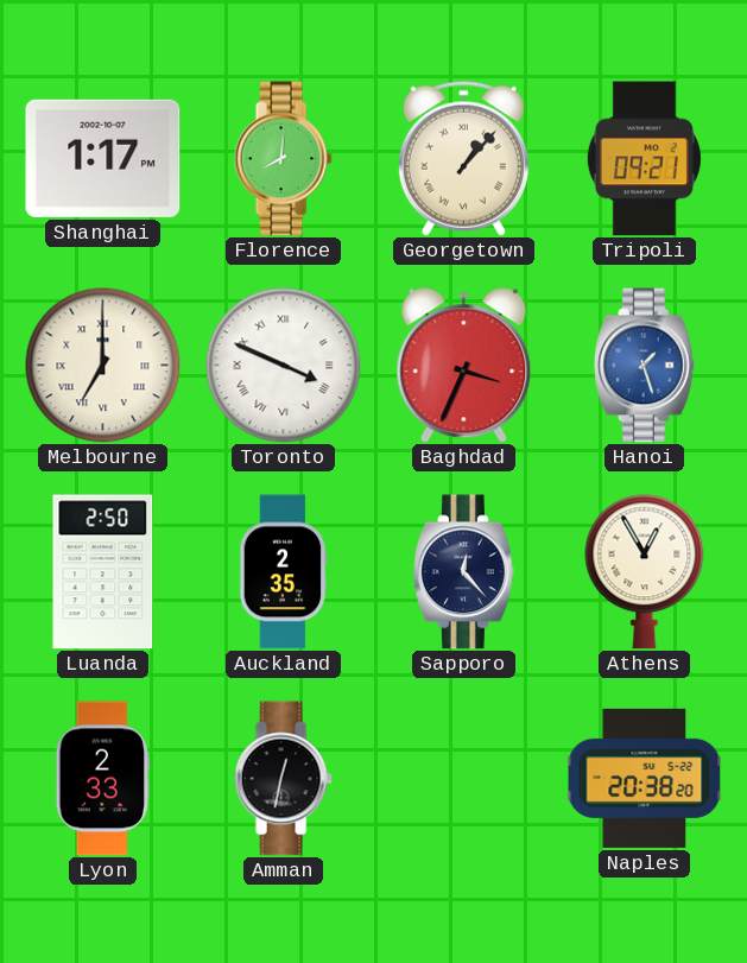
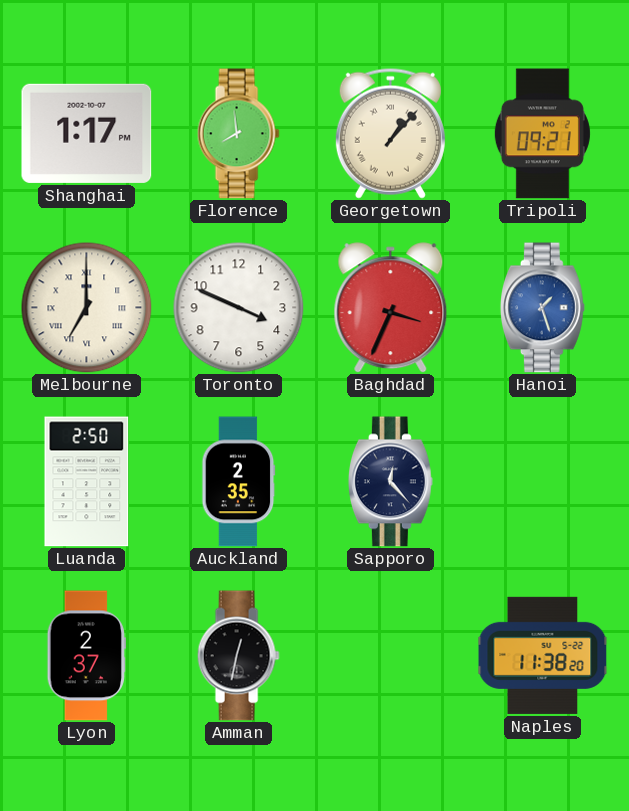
Florence: 8:01 -> 7:59
Toronto numerals: Roman -> Arabic
Athens: 12:55 -> none
Lyon: 2:33 -> 2:37
Naples: 20:38 -> 11:38
